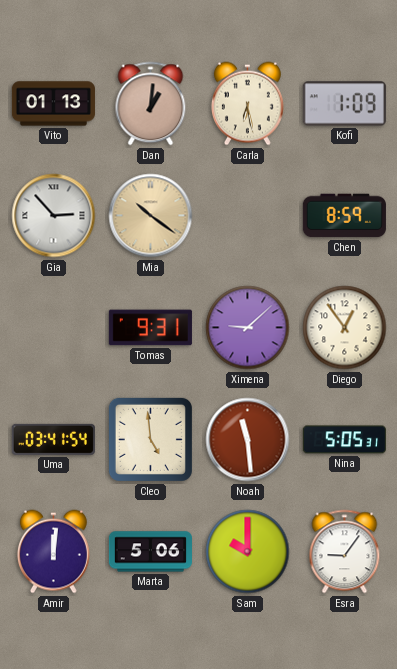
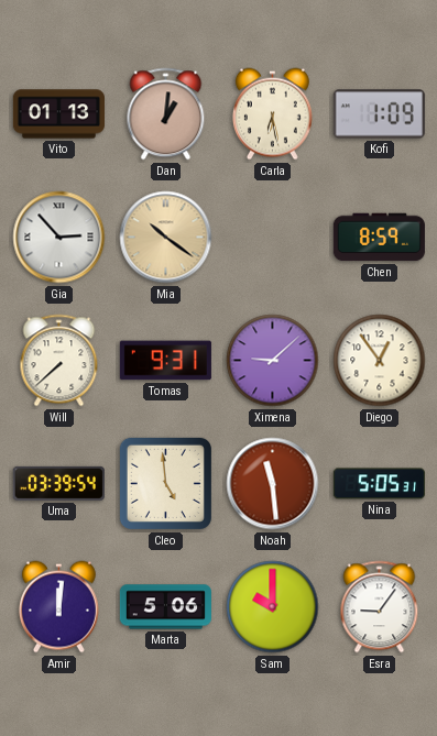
Will: none -> 7:38
Uma: 03:41 -> 03:39
